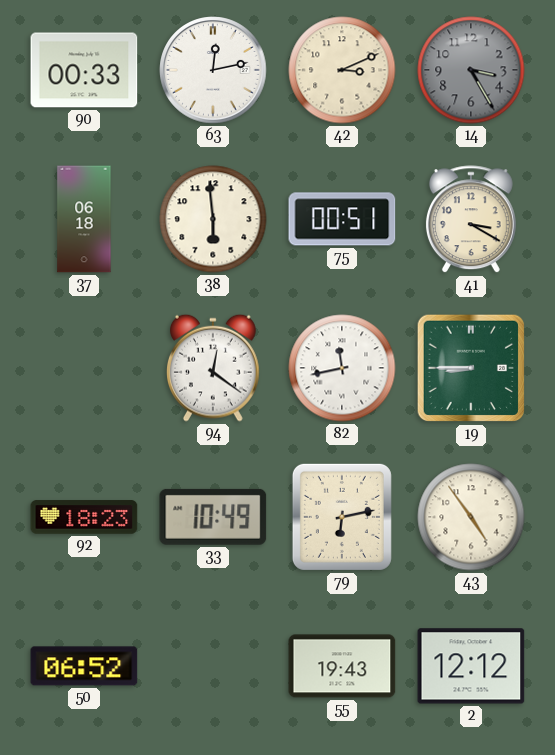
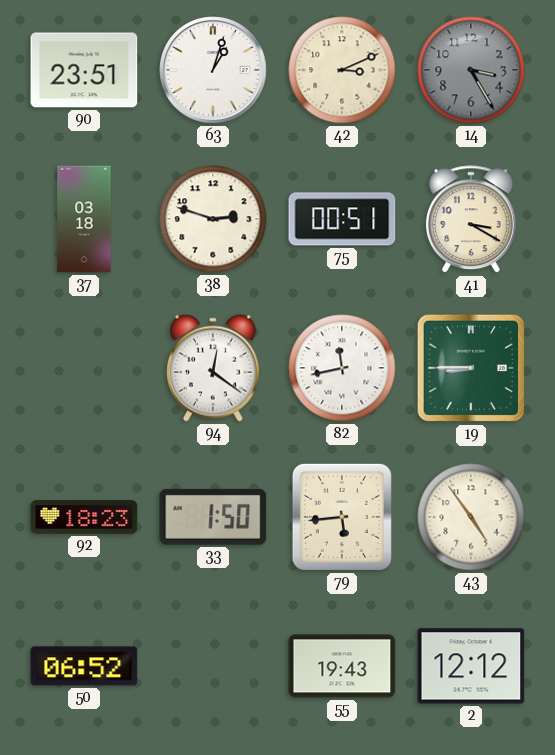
90: 00:33 -> 23:51
63: 12:13 -> 1:03
37: 06:18 -> 03:18
38: 5:59 -> 2:48
33: 10:49 -> 1:50
79: 6:13 -> 5:44
